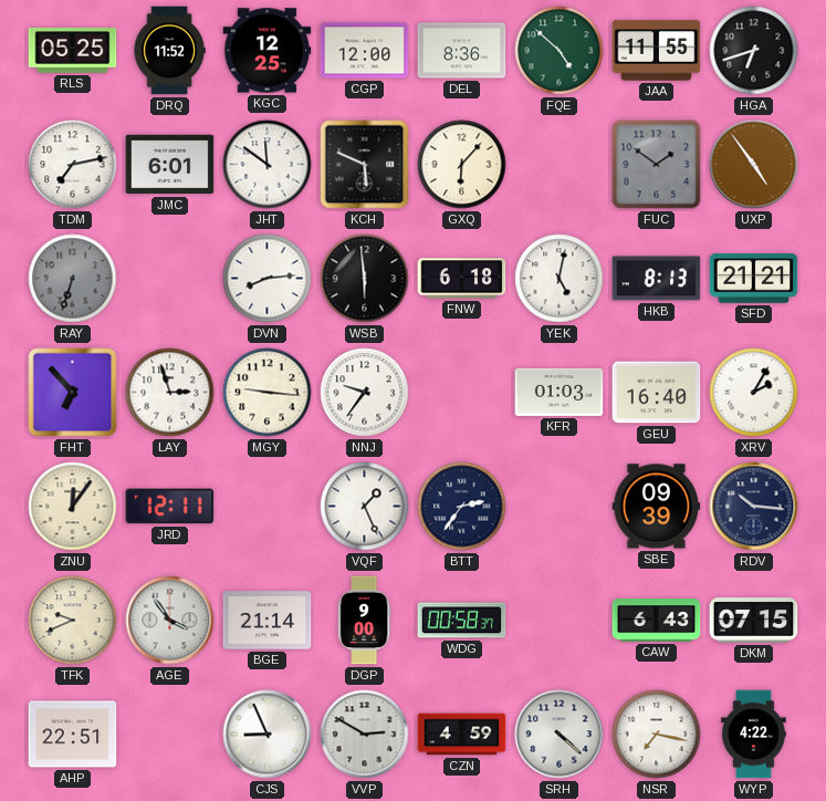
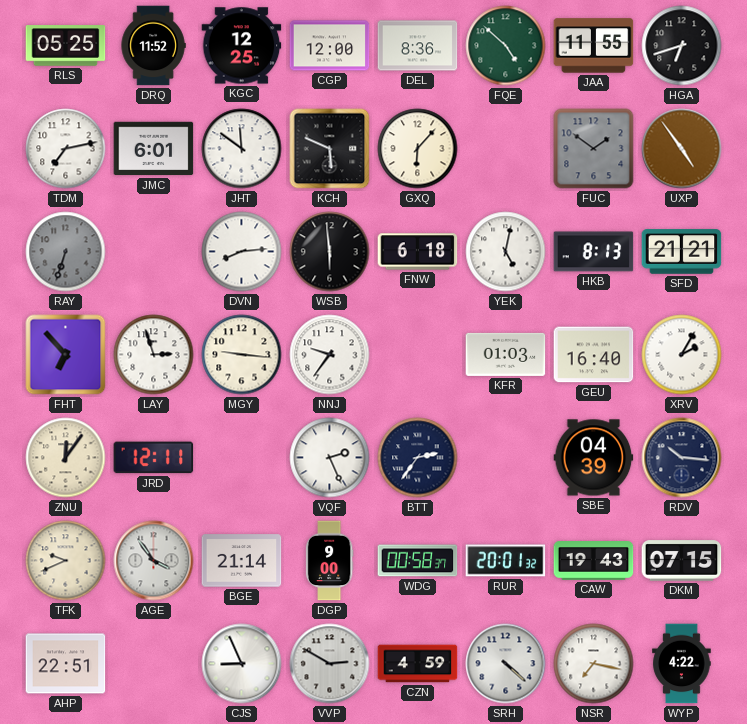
VQF: 1:26 -> 2:26
SBE: 09:39 -> 04:39
RUR: none -> 20:01
CAW: 6:43 -> 19:43
